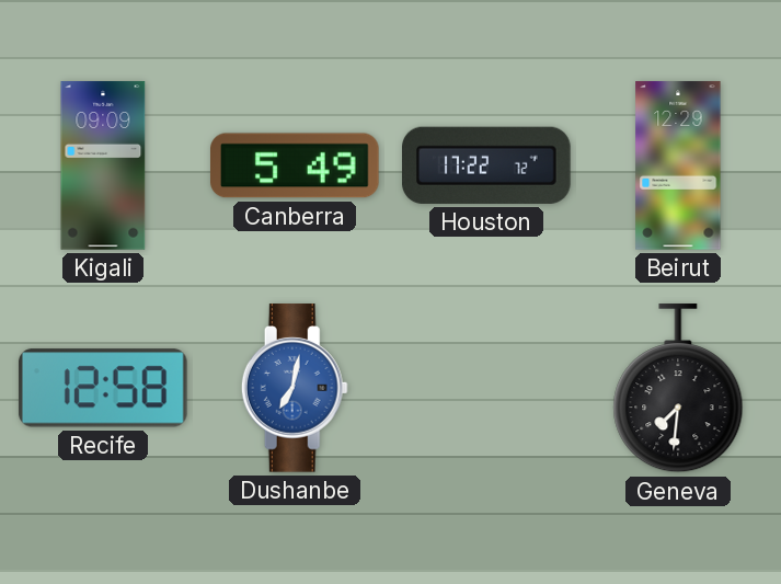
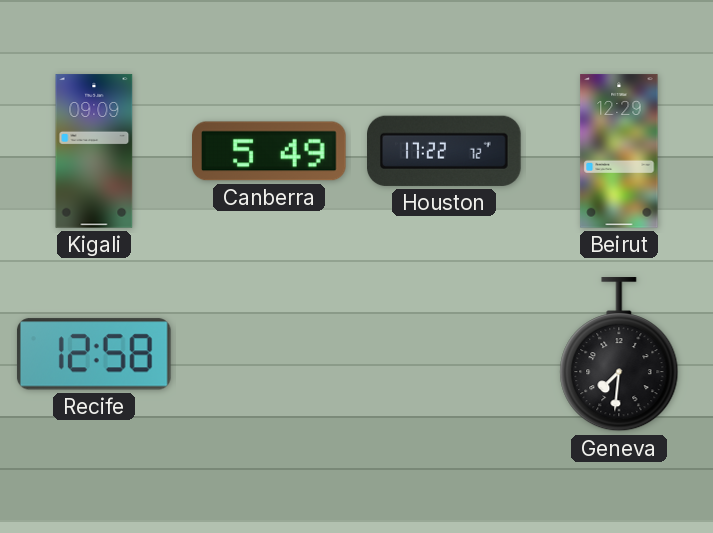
Dushanbe: 7:02 -> none
